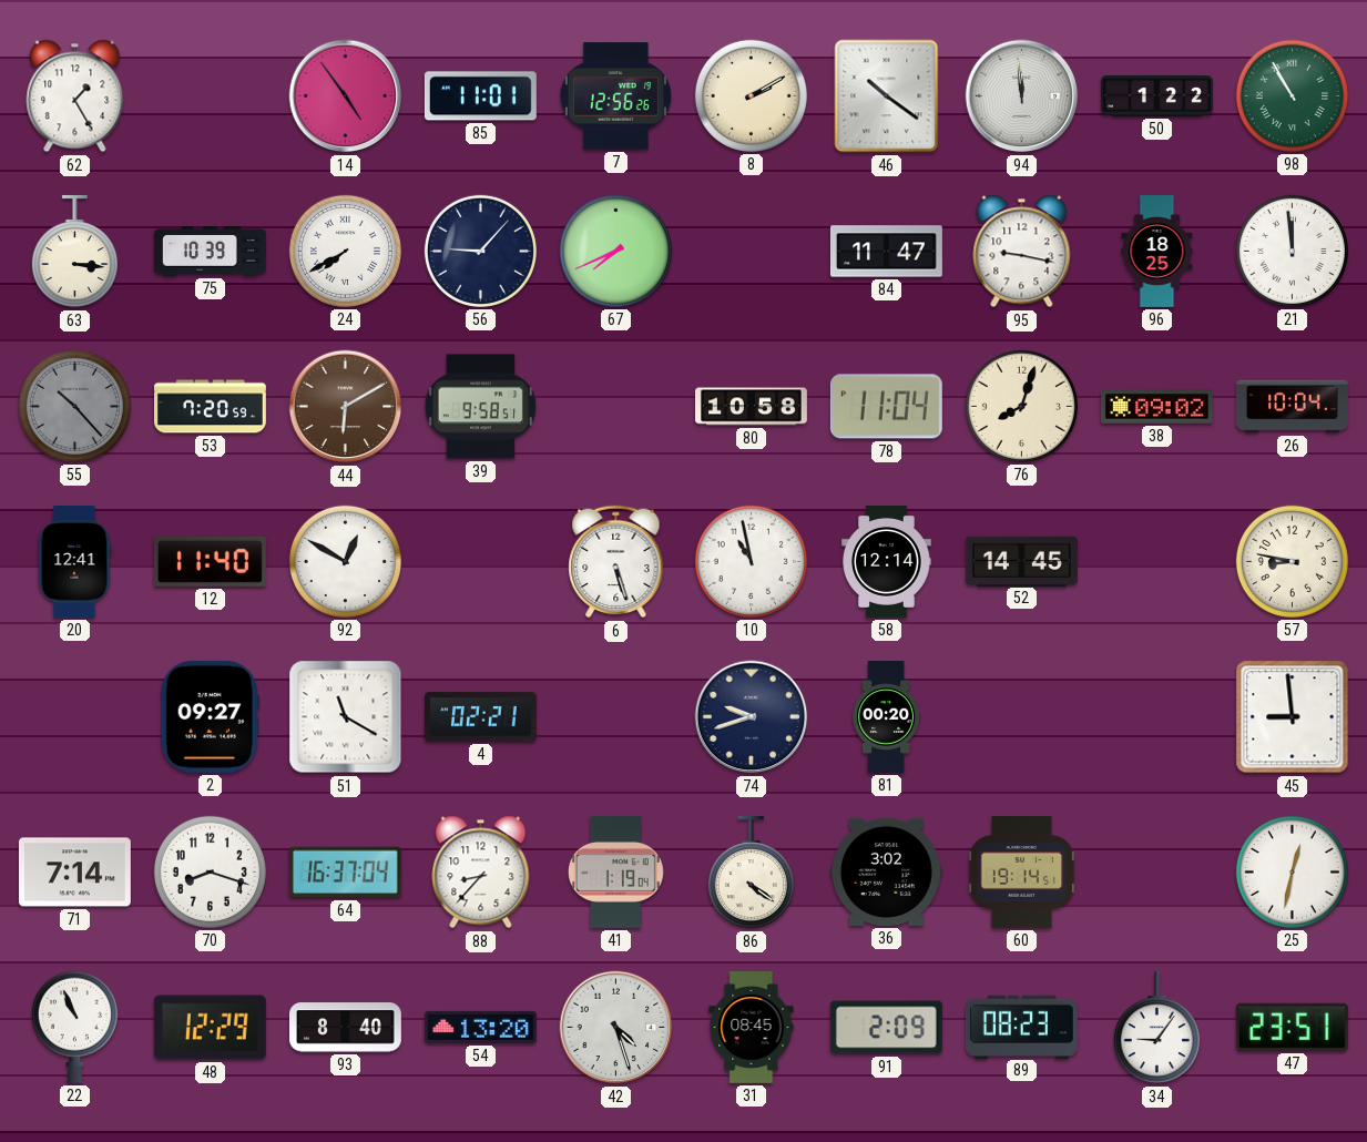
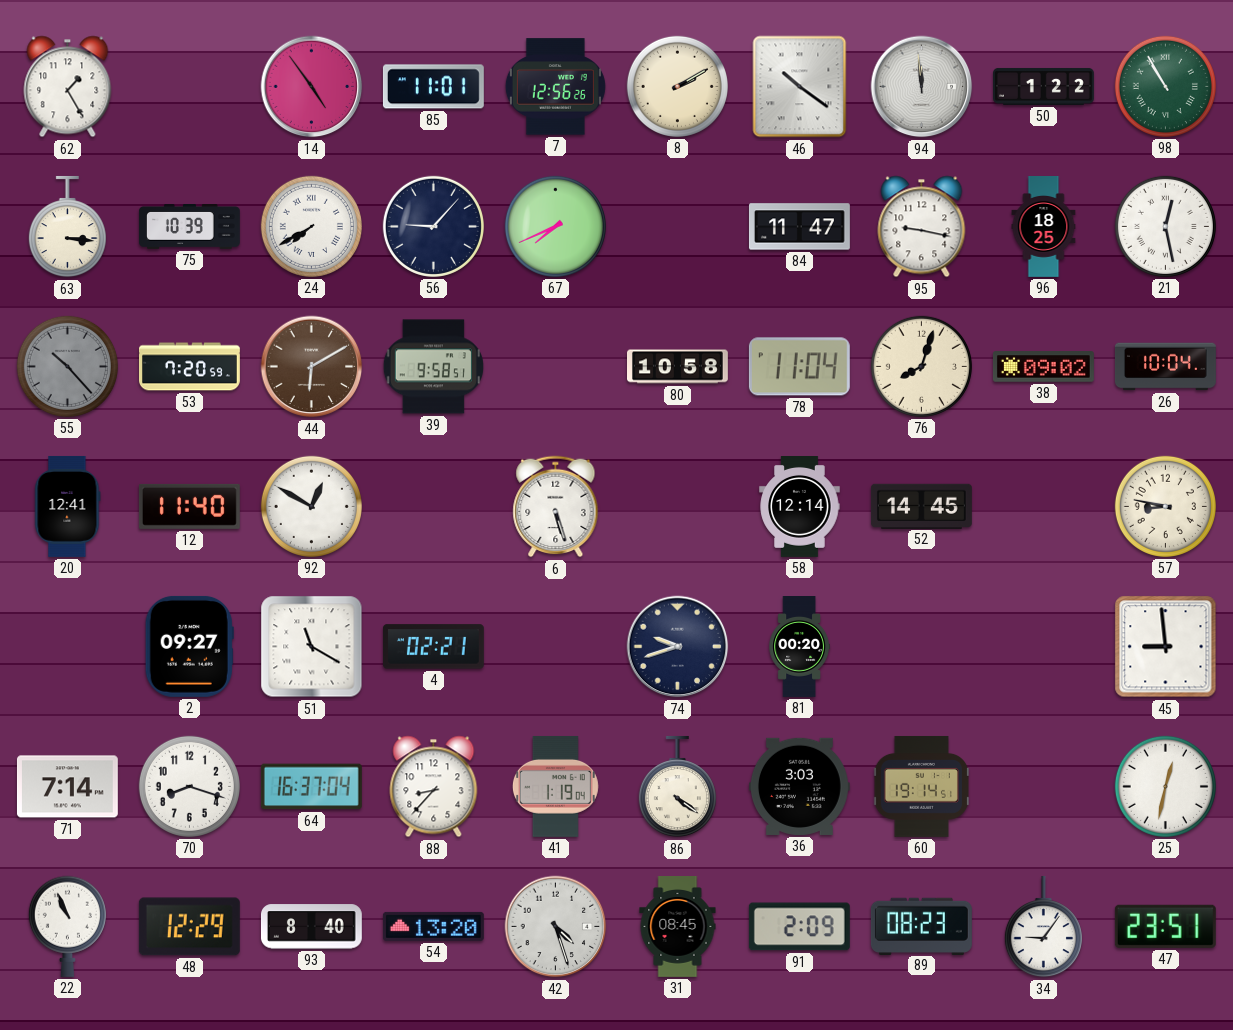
21: 11:59 -> 12:28
10: 10:58 -> none
36: 3:02 -> 3:03
